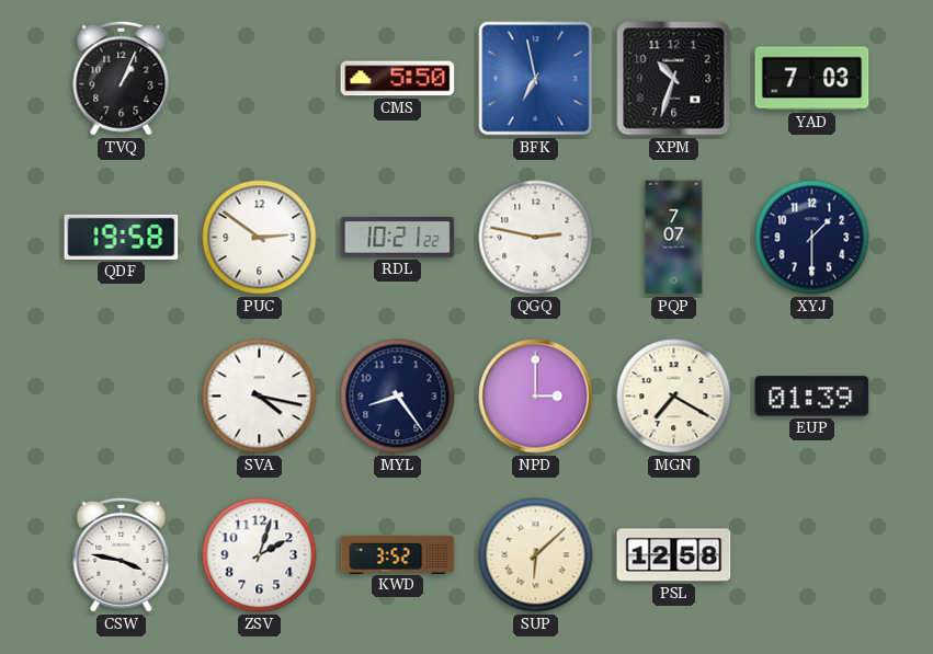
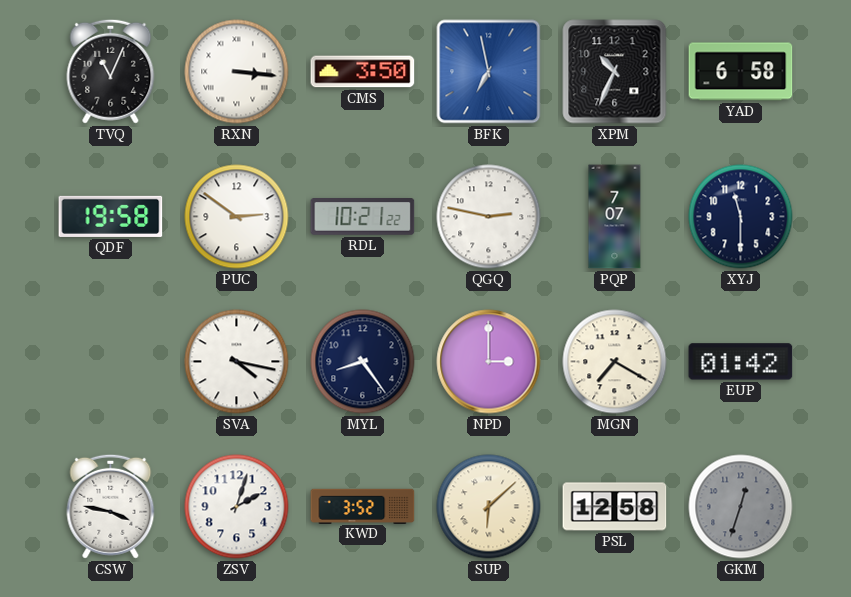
TVQ: 1:04 -> 11:04
RXN: none -> 3:16
CMS: 5:50 -> 3:50
XPM: 10:33 -> 10:34
YAD: 7:03 -> 6:58
XYJ: 1:30 -> 11:30
EUP: 01:39 -> 01:42
GKM: none -> 12:33
